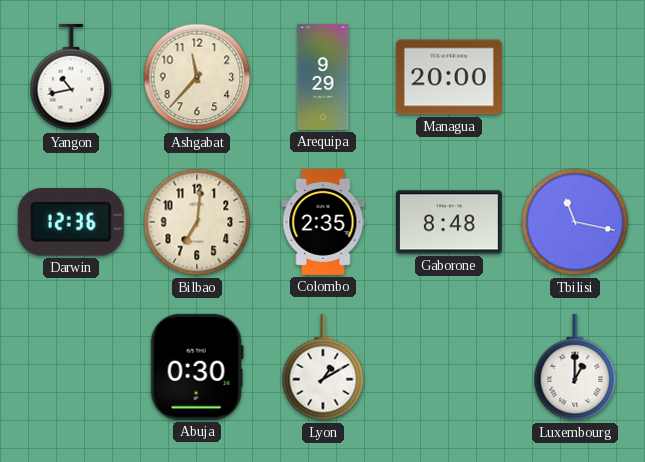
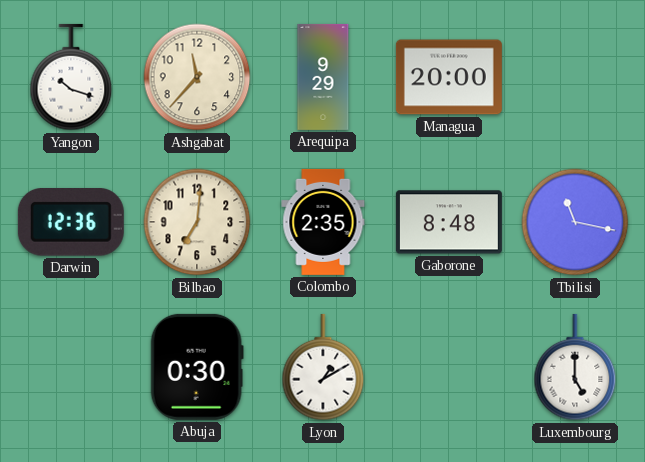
Yangon: 10:43 -> 10:18
Luxembourg: 1:00 -> 5:00
